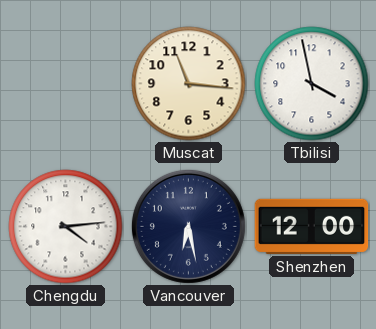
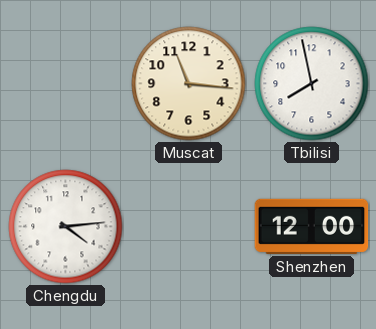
Tbilisi: 3:58 -> 7:58
Vancouver: 6:28 -> none
